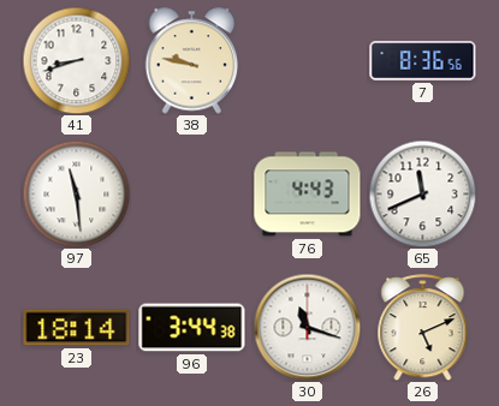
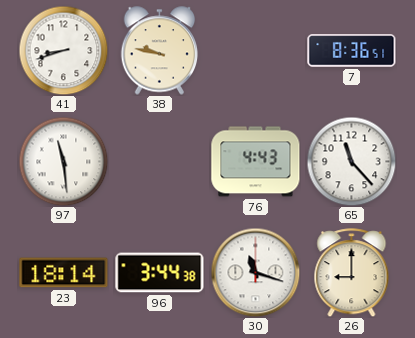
7: 8:36:56 -> 8:36:51
65: 11:41 -> 11:23
26: 5:11 -> 9:00
